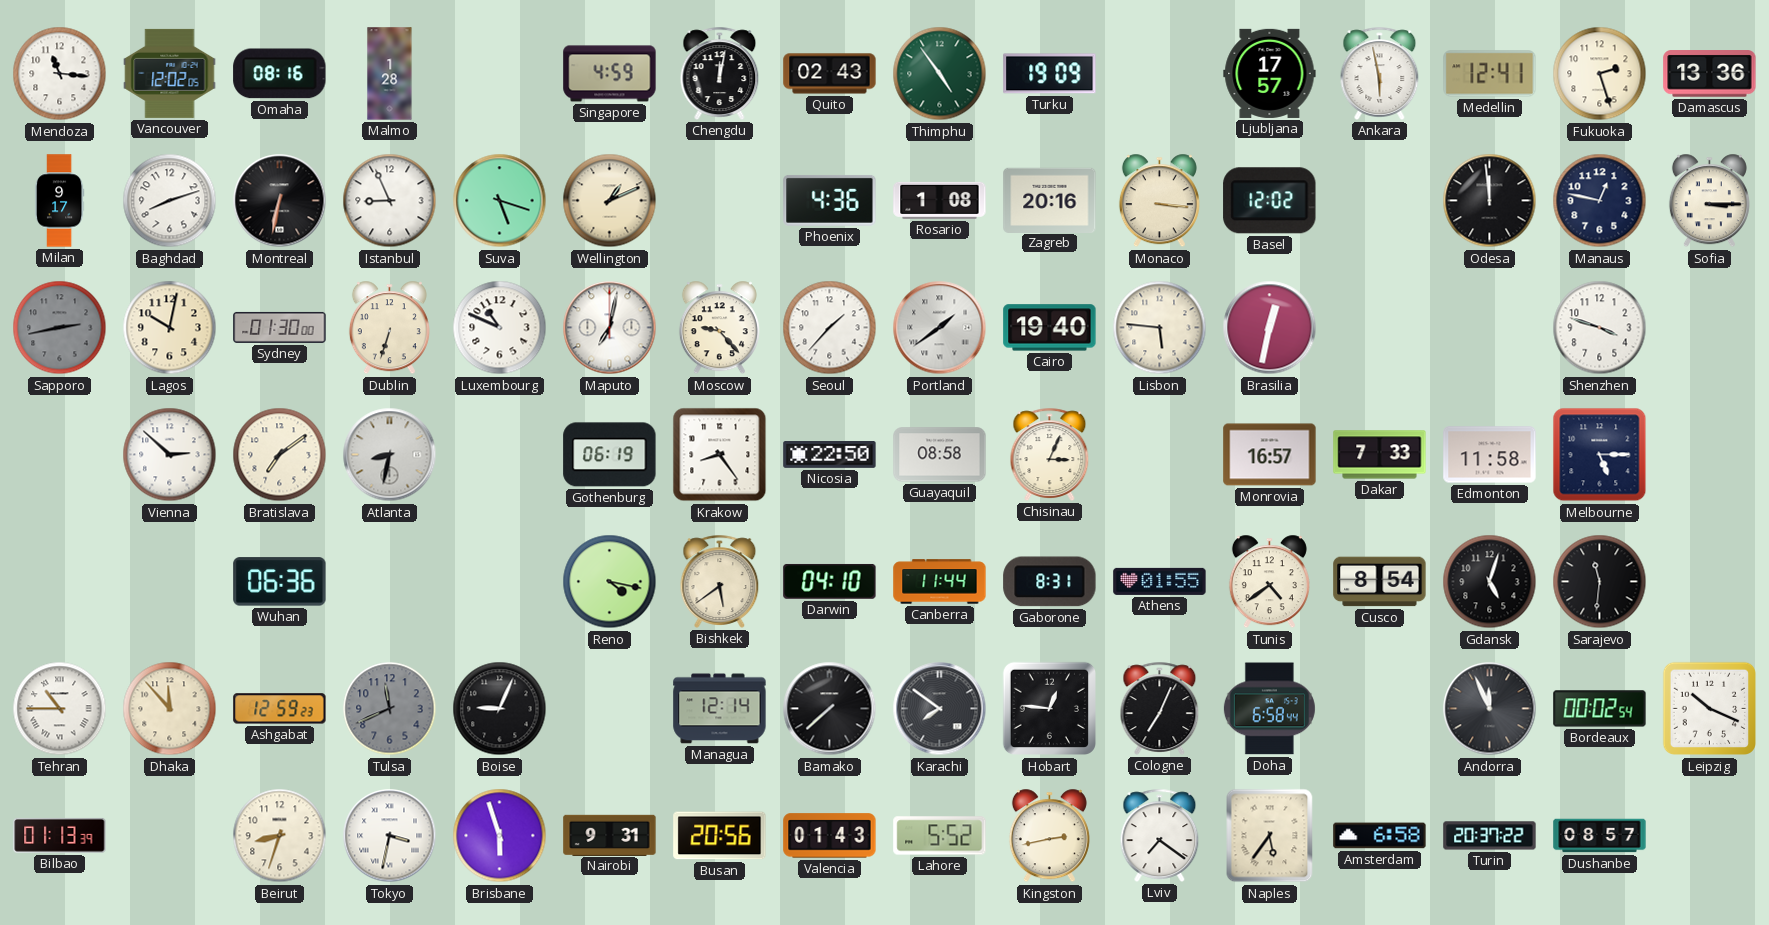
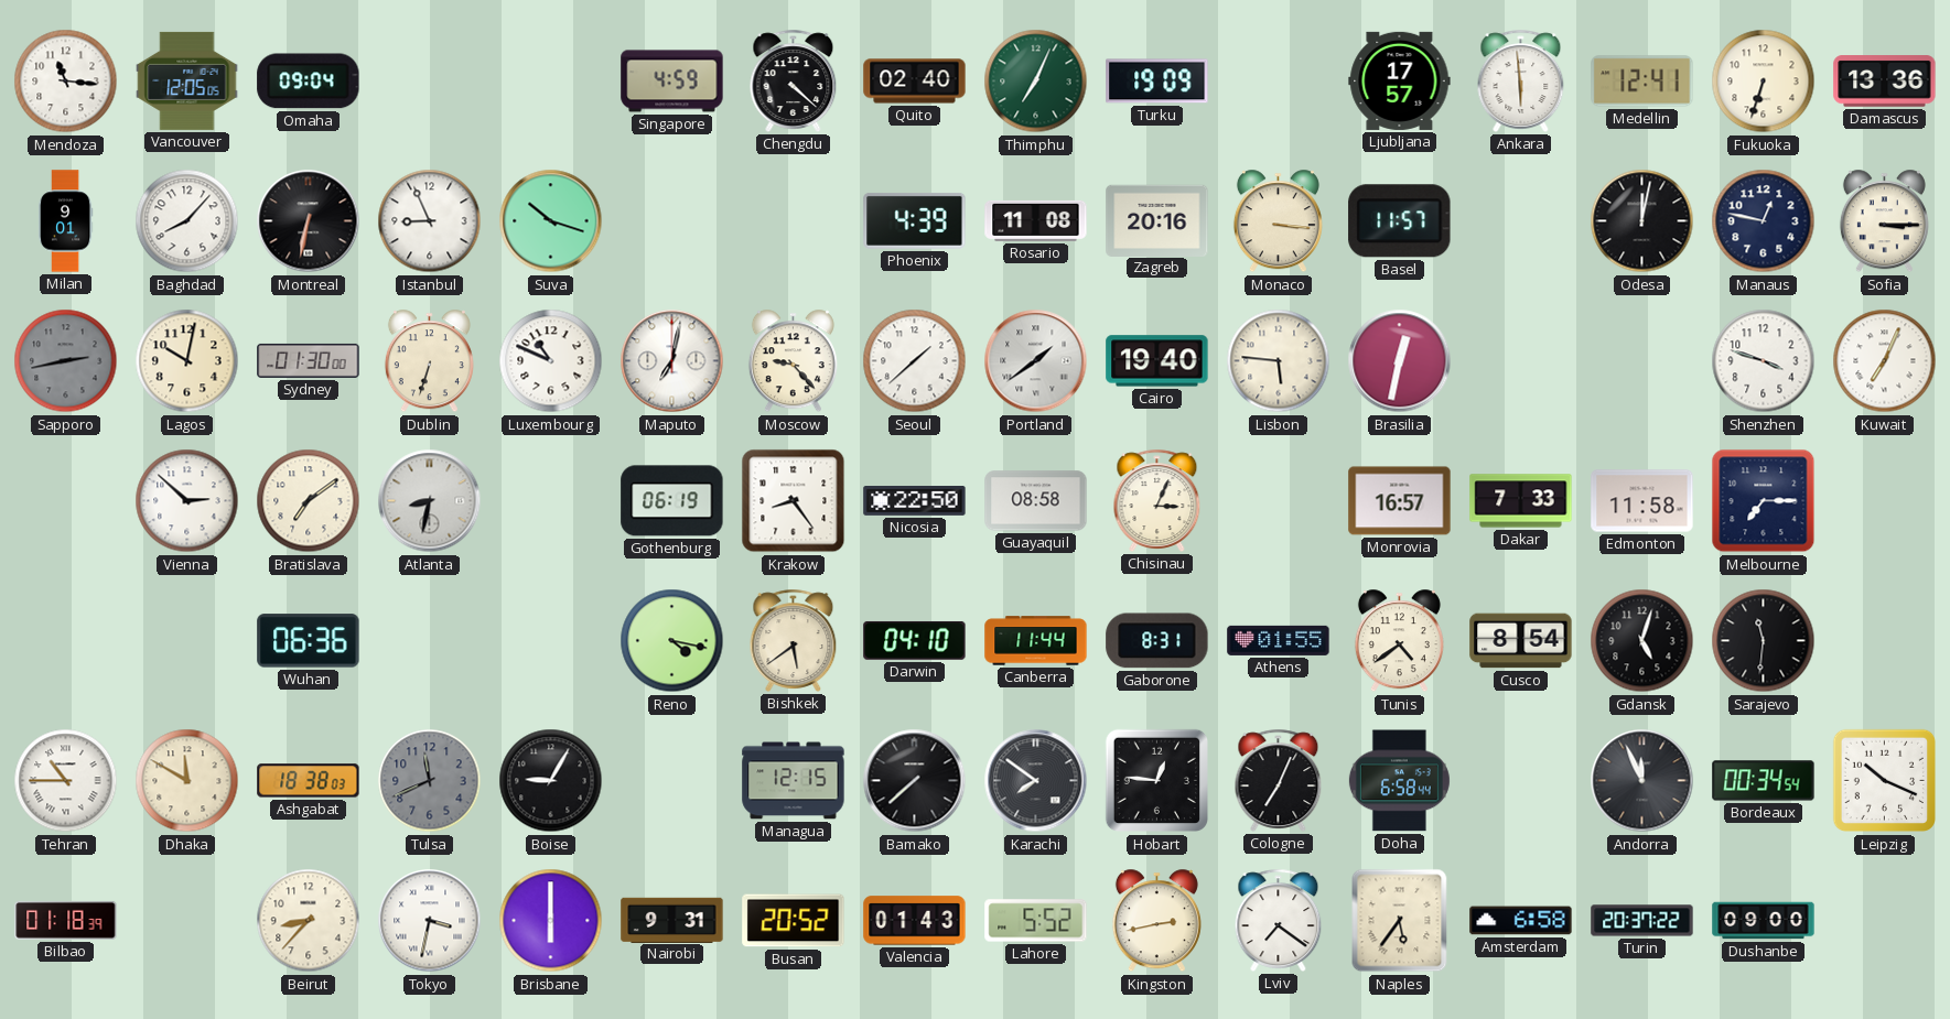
Vancouver: 12:02 -> 12:05
Omaha: 08:16 -> 09:04
Malmo: 1:28 -> none
Chengdu: 12:02 -> 4:22
Quito: 02:43 -> 02:40
Thimphu: 4:54 -> 7:04
Ankara: 5:58 -> 5:59
Fukuoka: 2:27 -> 6:33
Milan: 9:17 -> 9:01
Baghdad: 8:12 -> 8:07
Suva: 5:18 -> 10:18
Wellington: 1:11 -> none
Phoenix: 4:36 -> 4:39
Rosario: 1:08 -> 11:08
Basel: 12:02 -> 11:57
Odesa: 11:59 -> 12:02
Seoul: 1:37 -> 1:38
Kuwait: none -> 7:04
Melbourne: 5:15 -> 7:15
Dhaka: 11:53 -> 11:50
Ashgabat: 12:59 -> 18:38
Boise: 9:04 -> 9:05
Managua: 12:14 -> 12:15
Bordeaux: 00:02 -> 00:34
Bilbao: 01:13 -> 01:18
Beirut: 8:33 -> 8:37
Brisbane: 5:57 -> 6:00
Busan: 20:56 -> 20:52
Dushanbe: 08:57 -> 09:00
